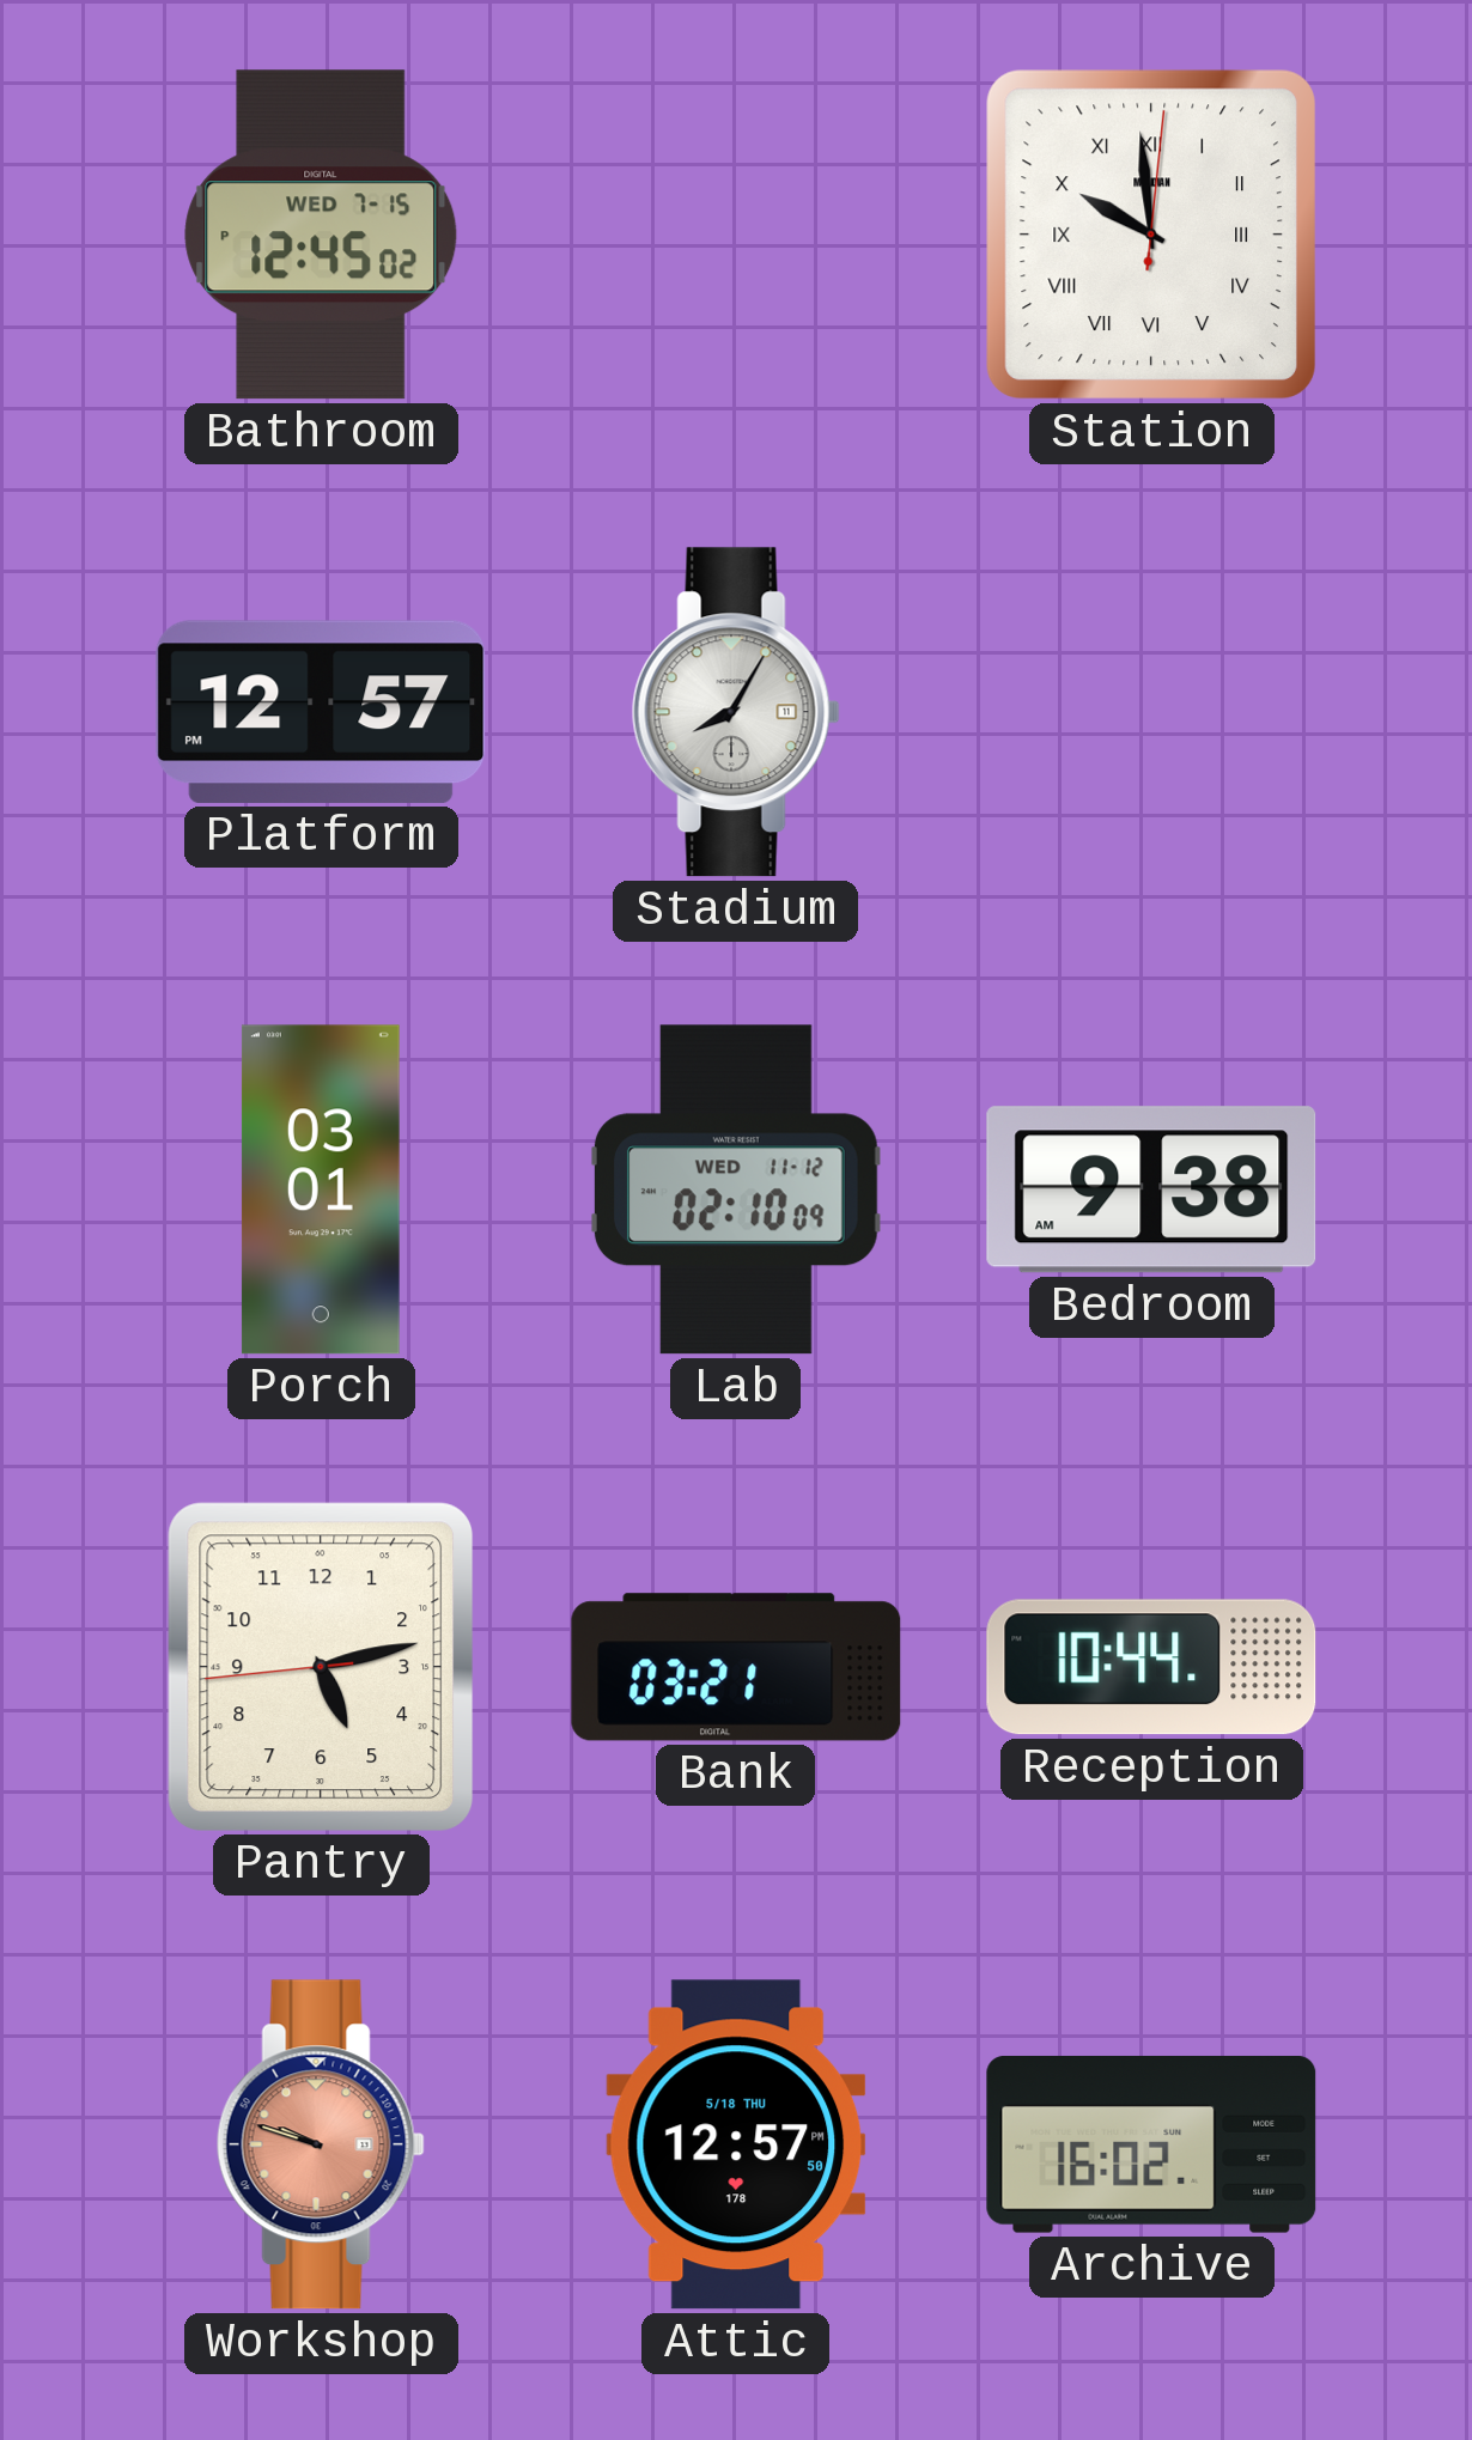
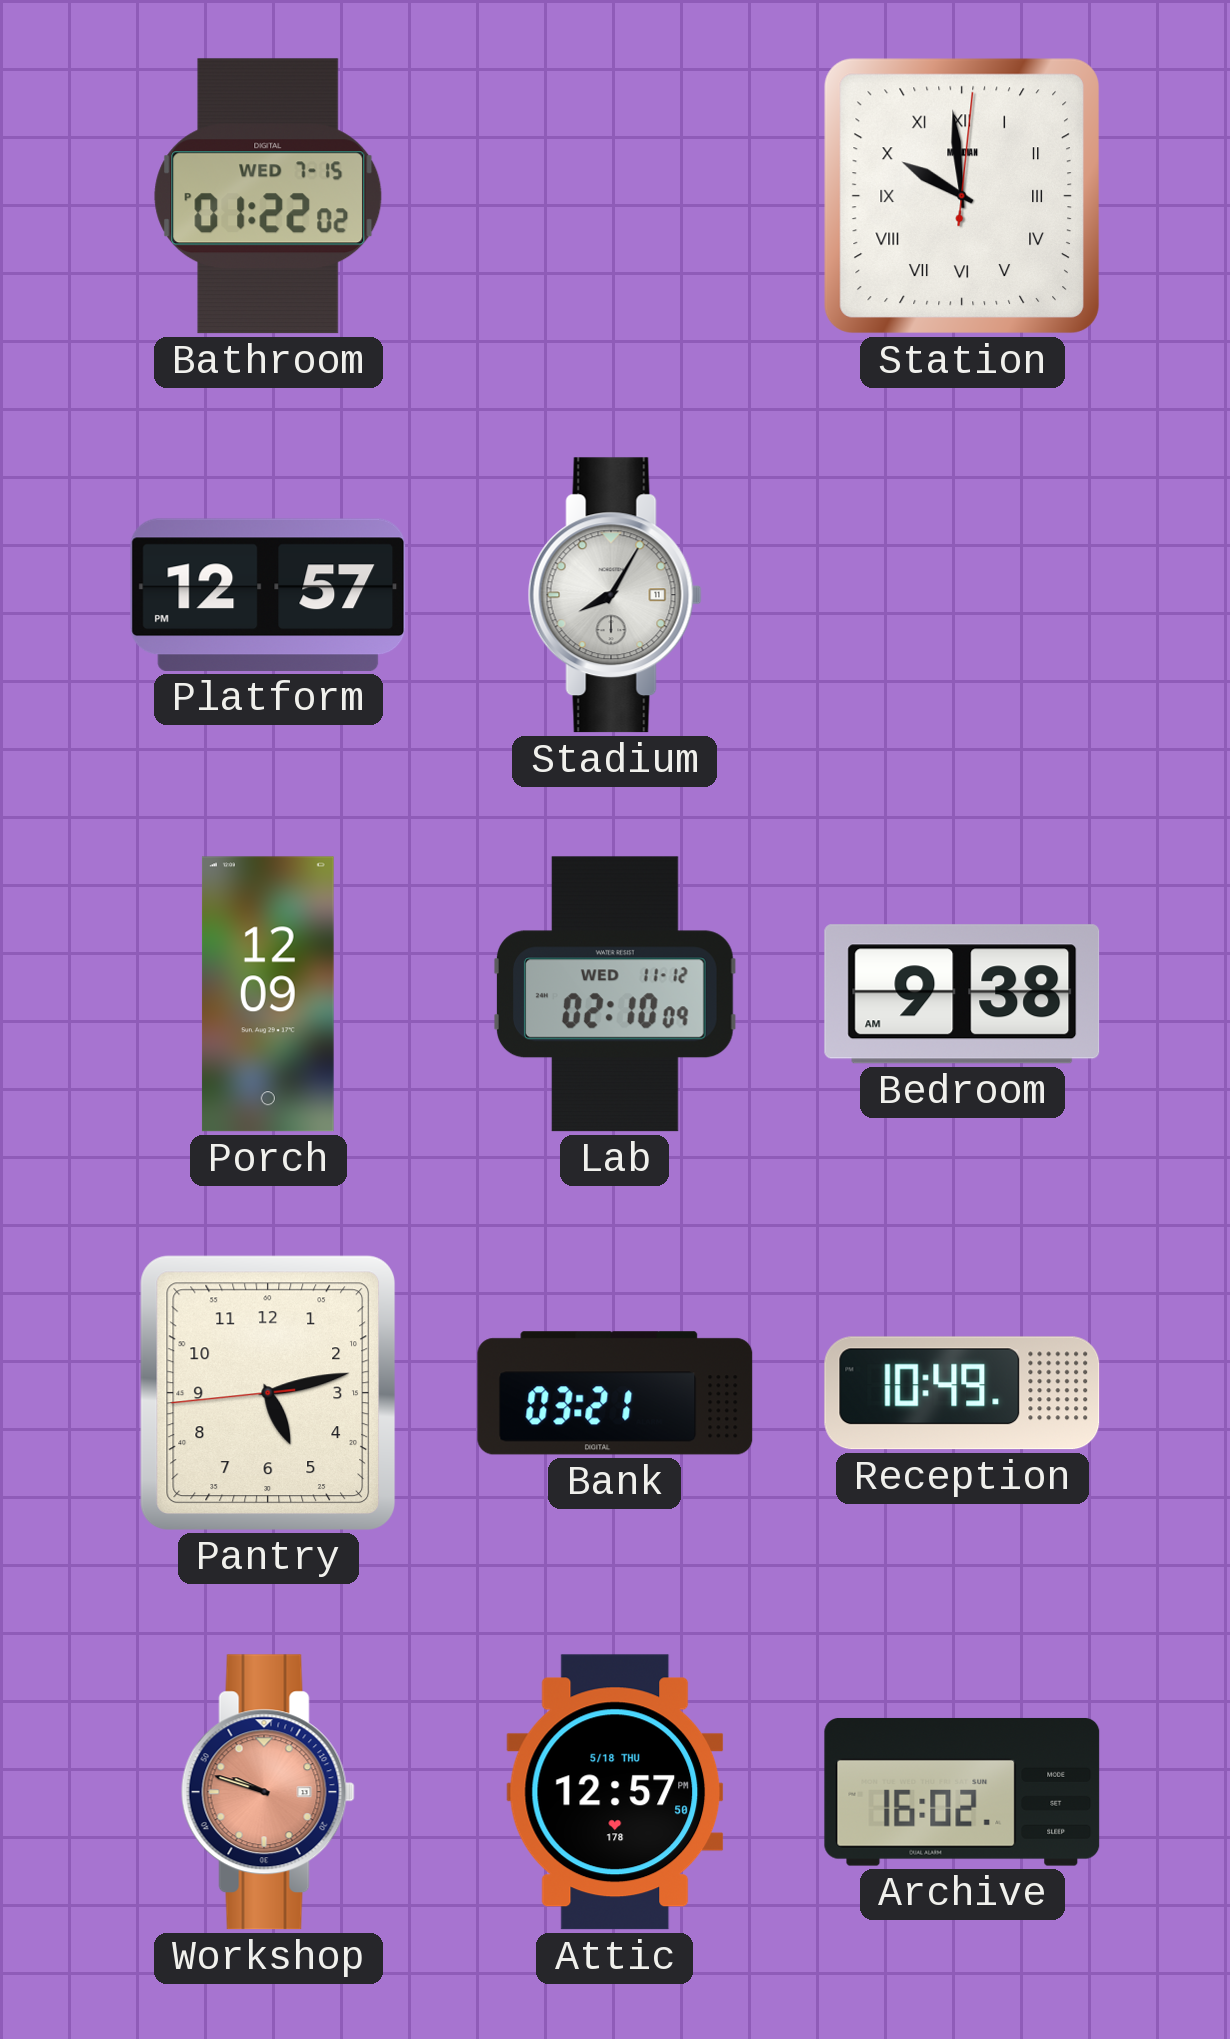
Bathroom: 12:45 -> 01:22
Porch: 03:01 -> 12:09
Reception: 10:44 -> 10:49
